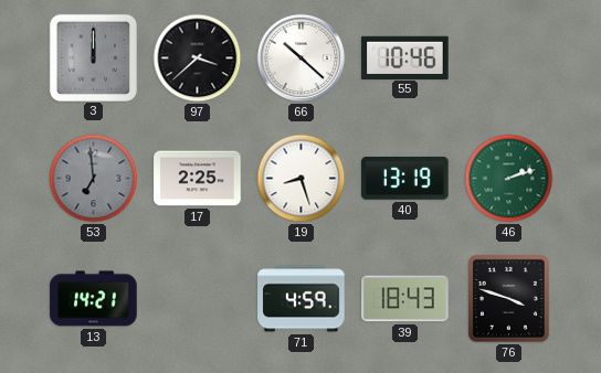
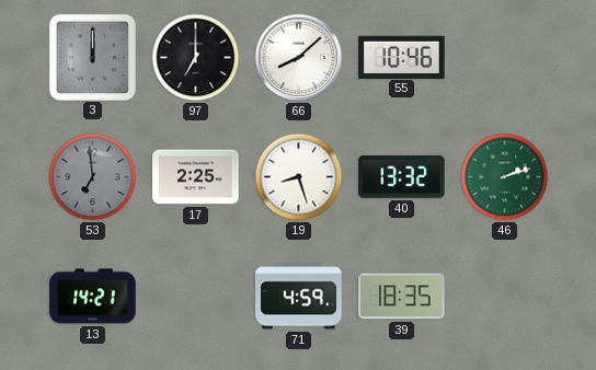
97: 3:38 -> 7:00
66: 10:22 -> 8:08
40: 13:19 -> 13:32
39: 18:43 -> 18:35
76: 3:48 -> none
